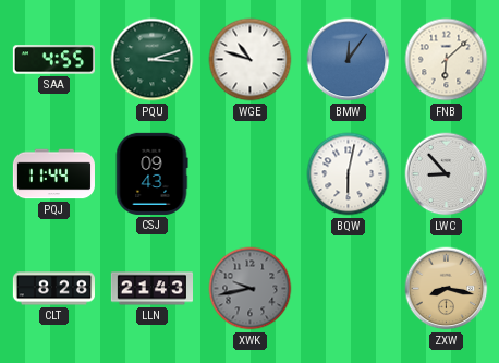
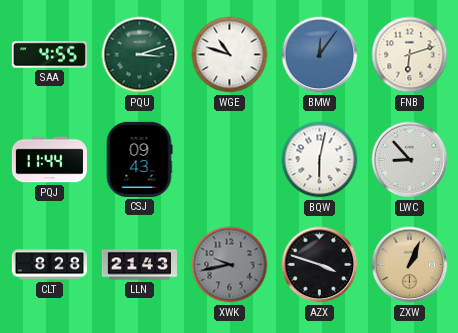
FNB: 6:08 -> 6:12
AZX: none -> 3:48
ZXW: 8:17 -> 1:04
